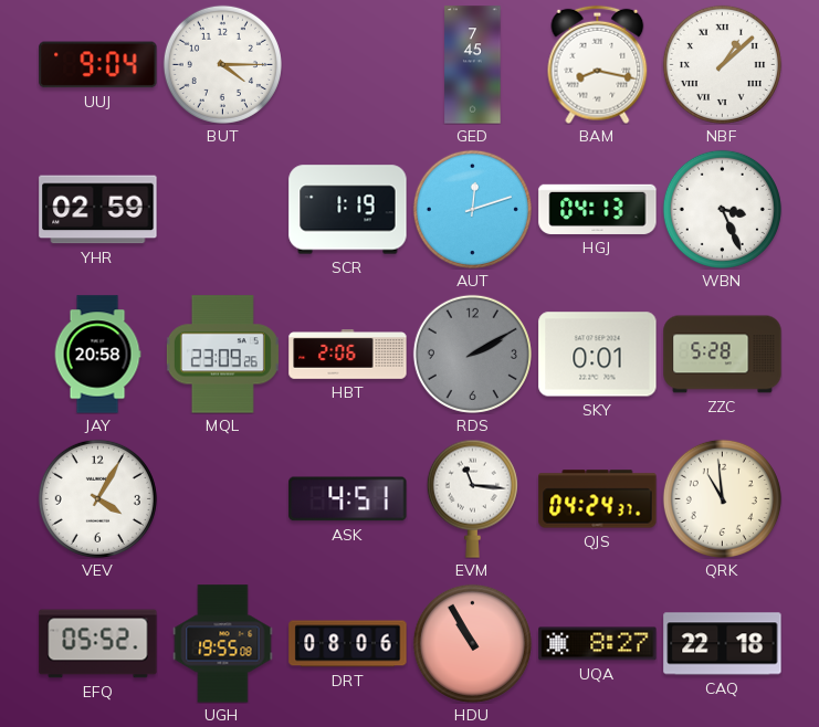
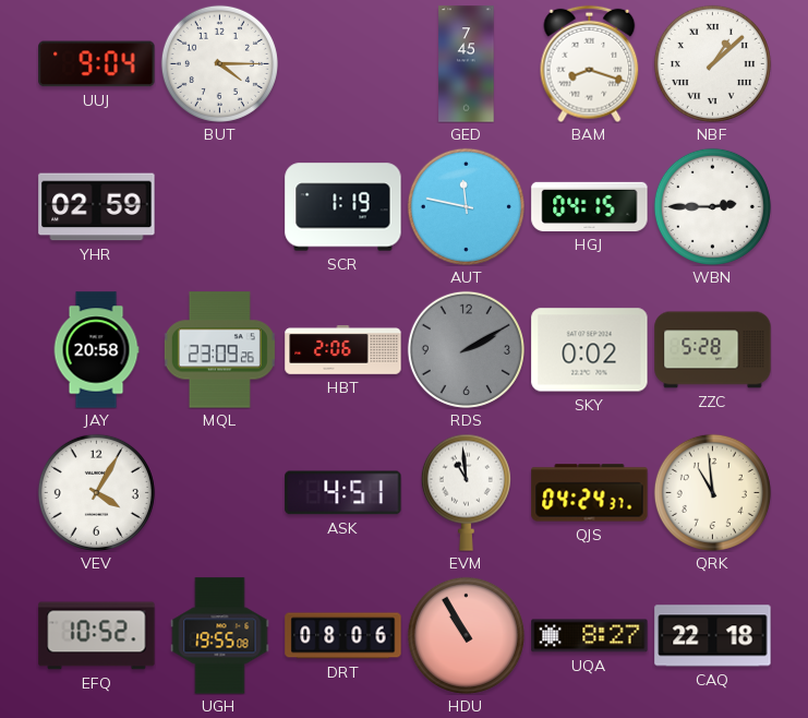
BAM: 8:17 -> 8:18
AUT: 12:12 -> 11:47
HGJ: 04:13 -> 04:15
WBN: 3:26 -> 2:45
SKY: 0:01 -> 0:02
EVM: 11:16 -> 10:59
EFQ: 05:52 -> 10:52
